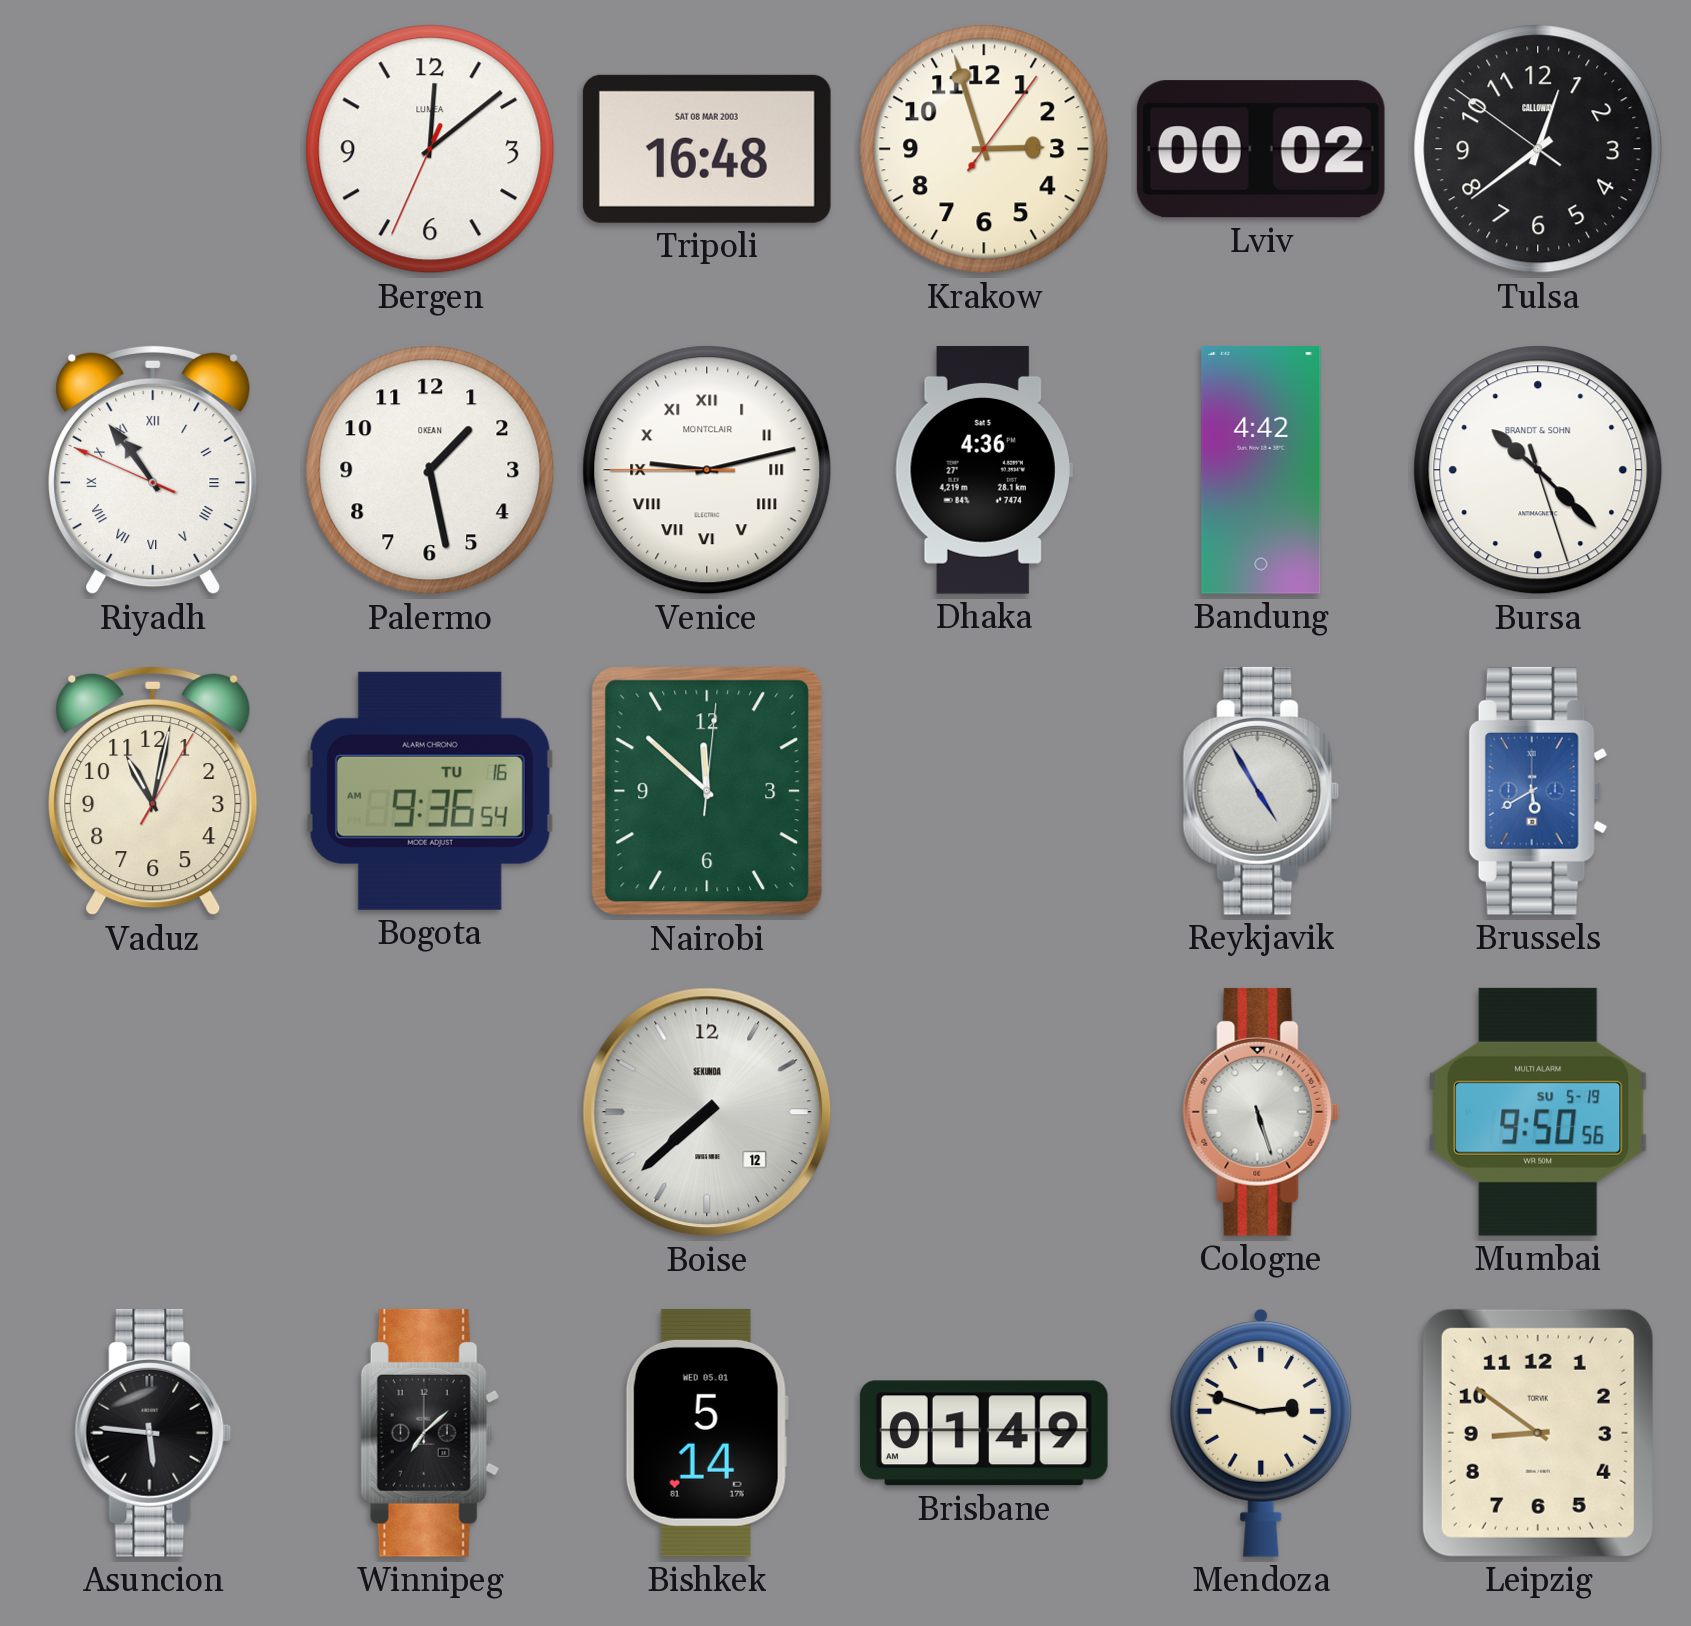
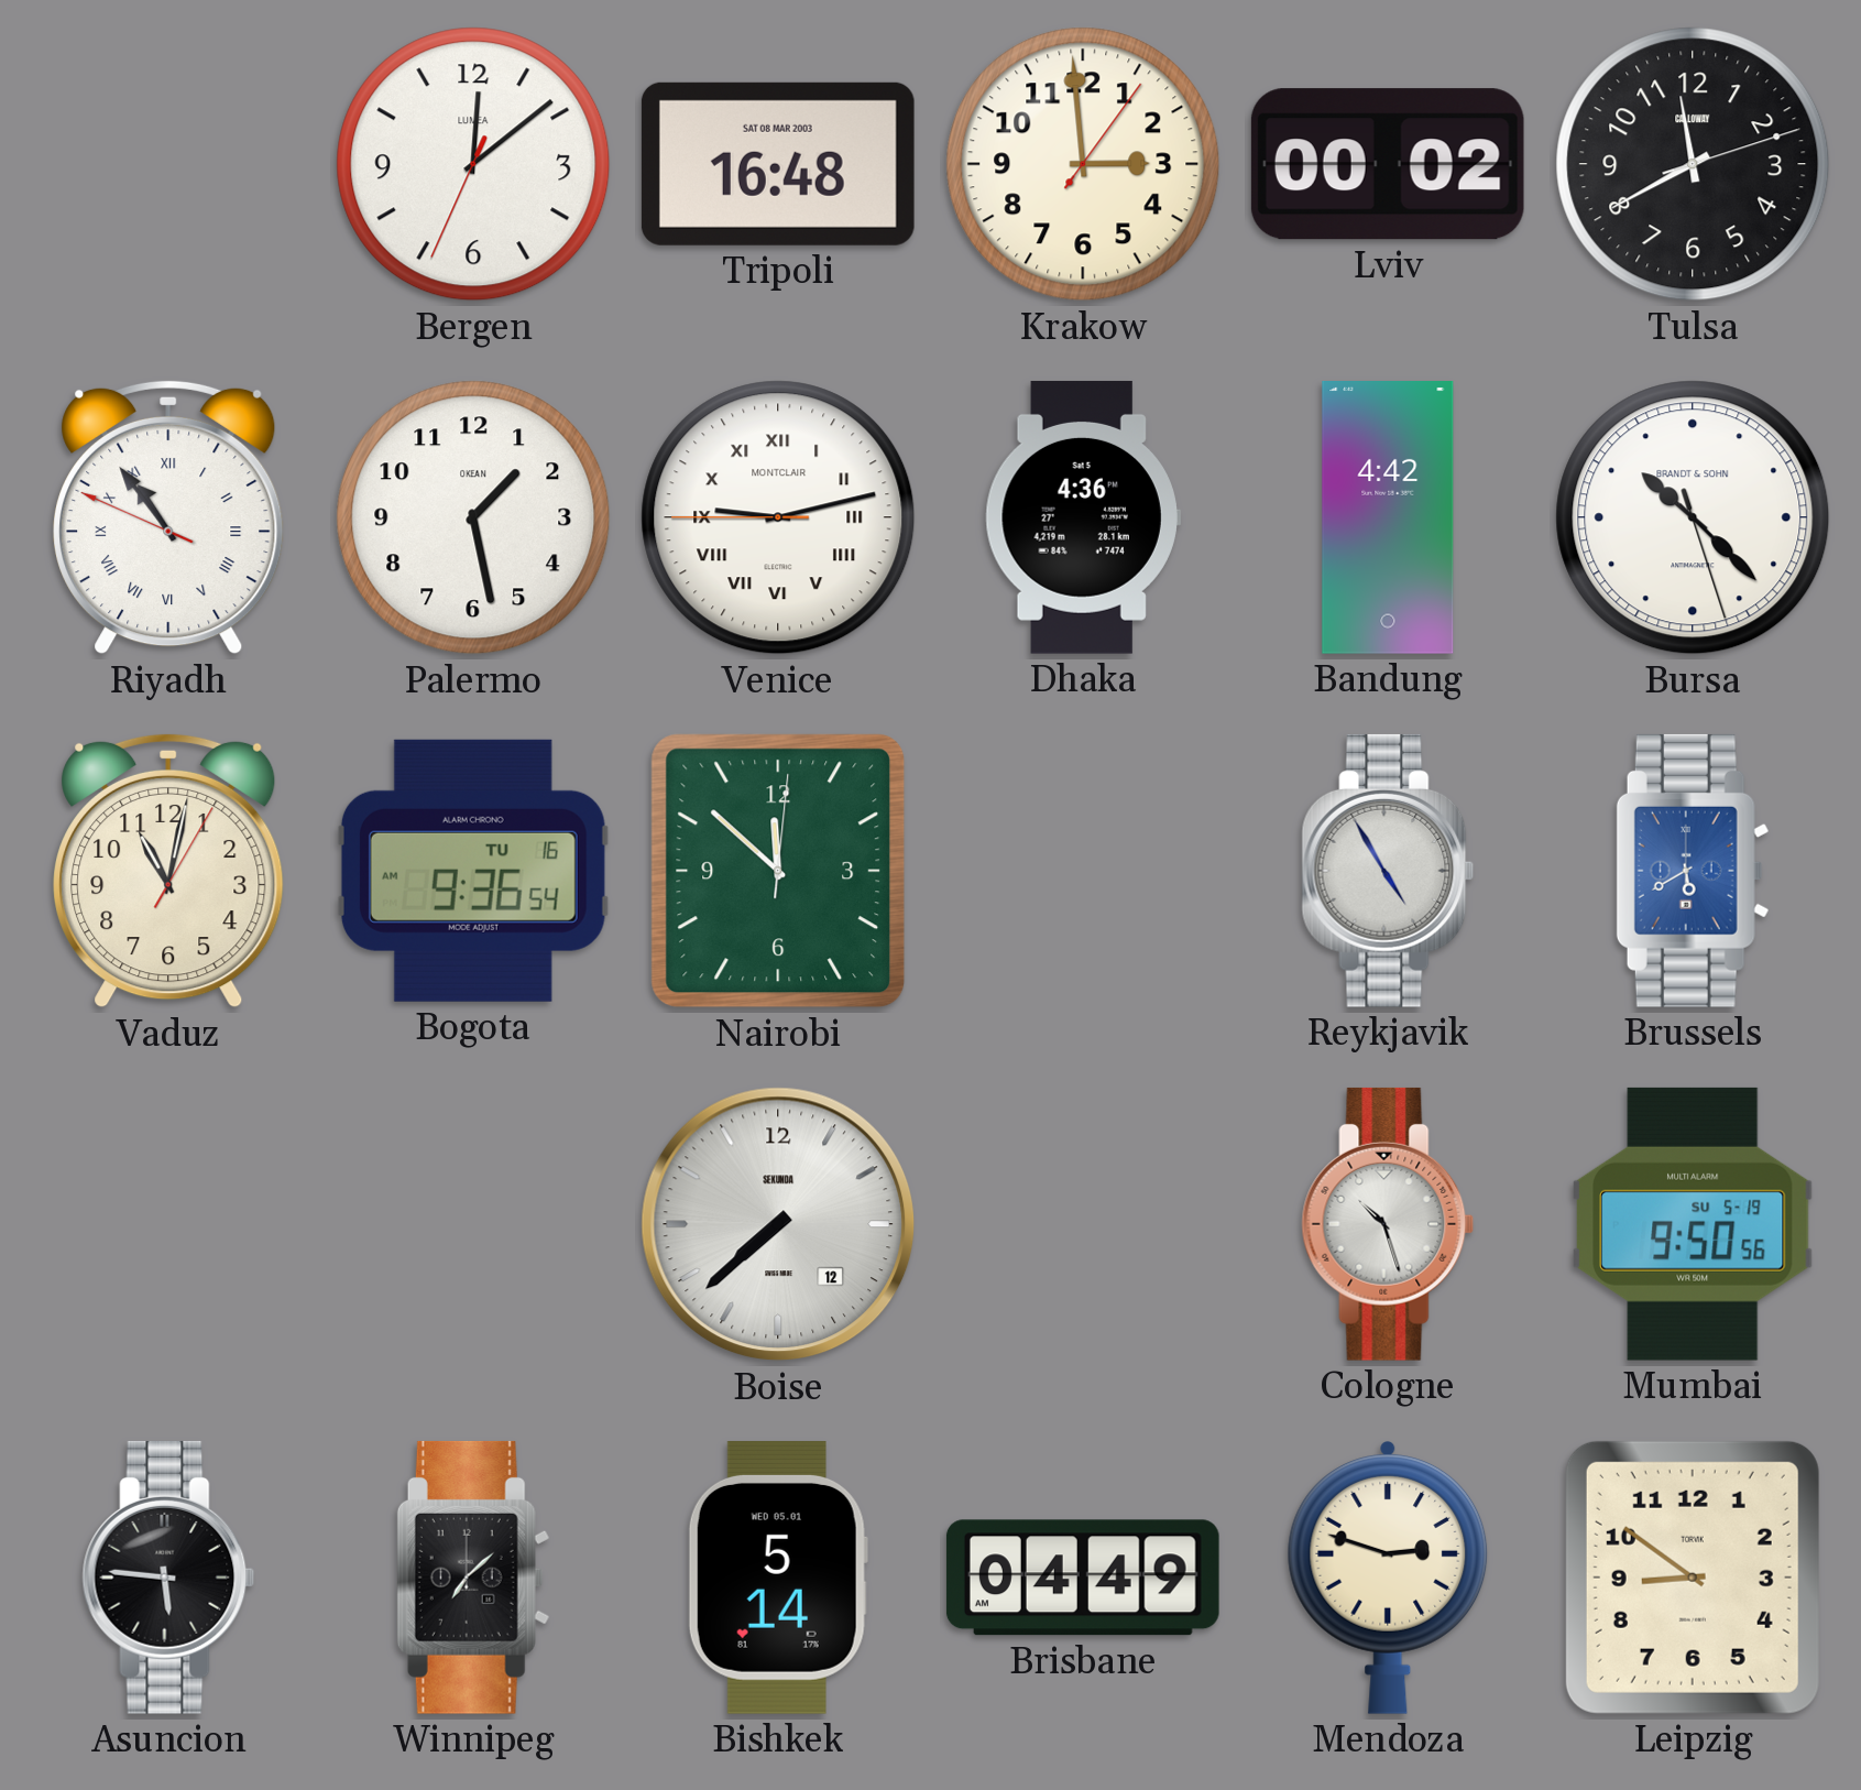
Krakow: 2:57 -> 2:59
Tulsa: 12:38 -> 11:40
Cologne: 5:27 -> 10:27
Brisbane: 01:49 -> 04:49
